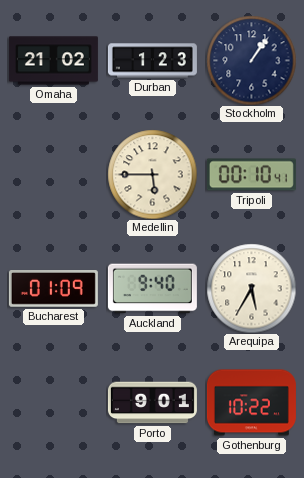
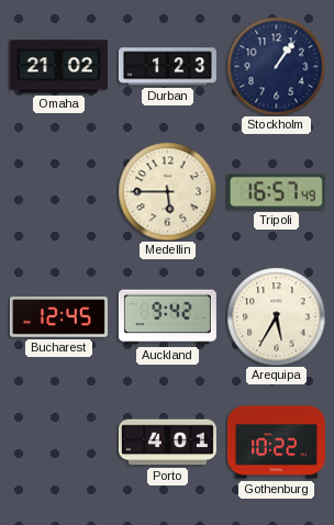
Tripoli: 00:10 -> 16:57
Bucharest: 01:09 -> 12:45
Auckland: 9:40 -> 9:42
Porto: 9:01 -> 4:01
